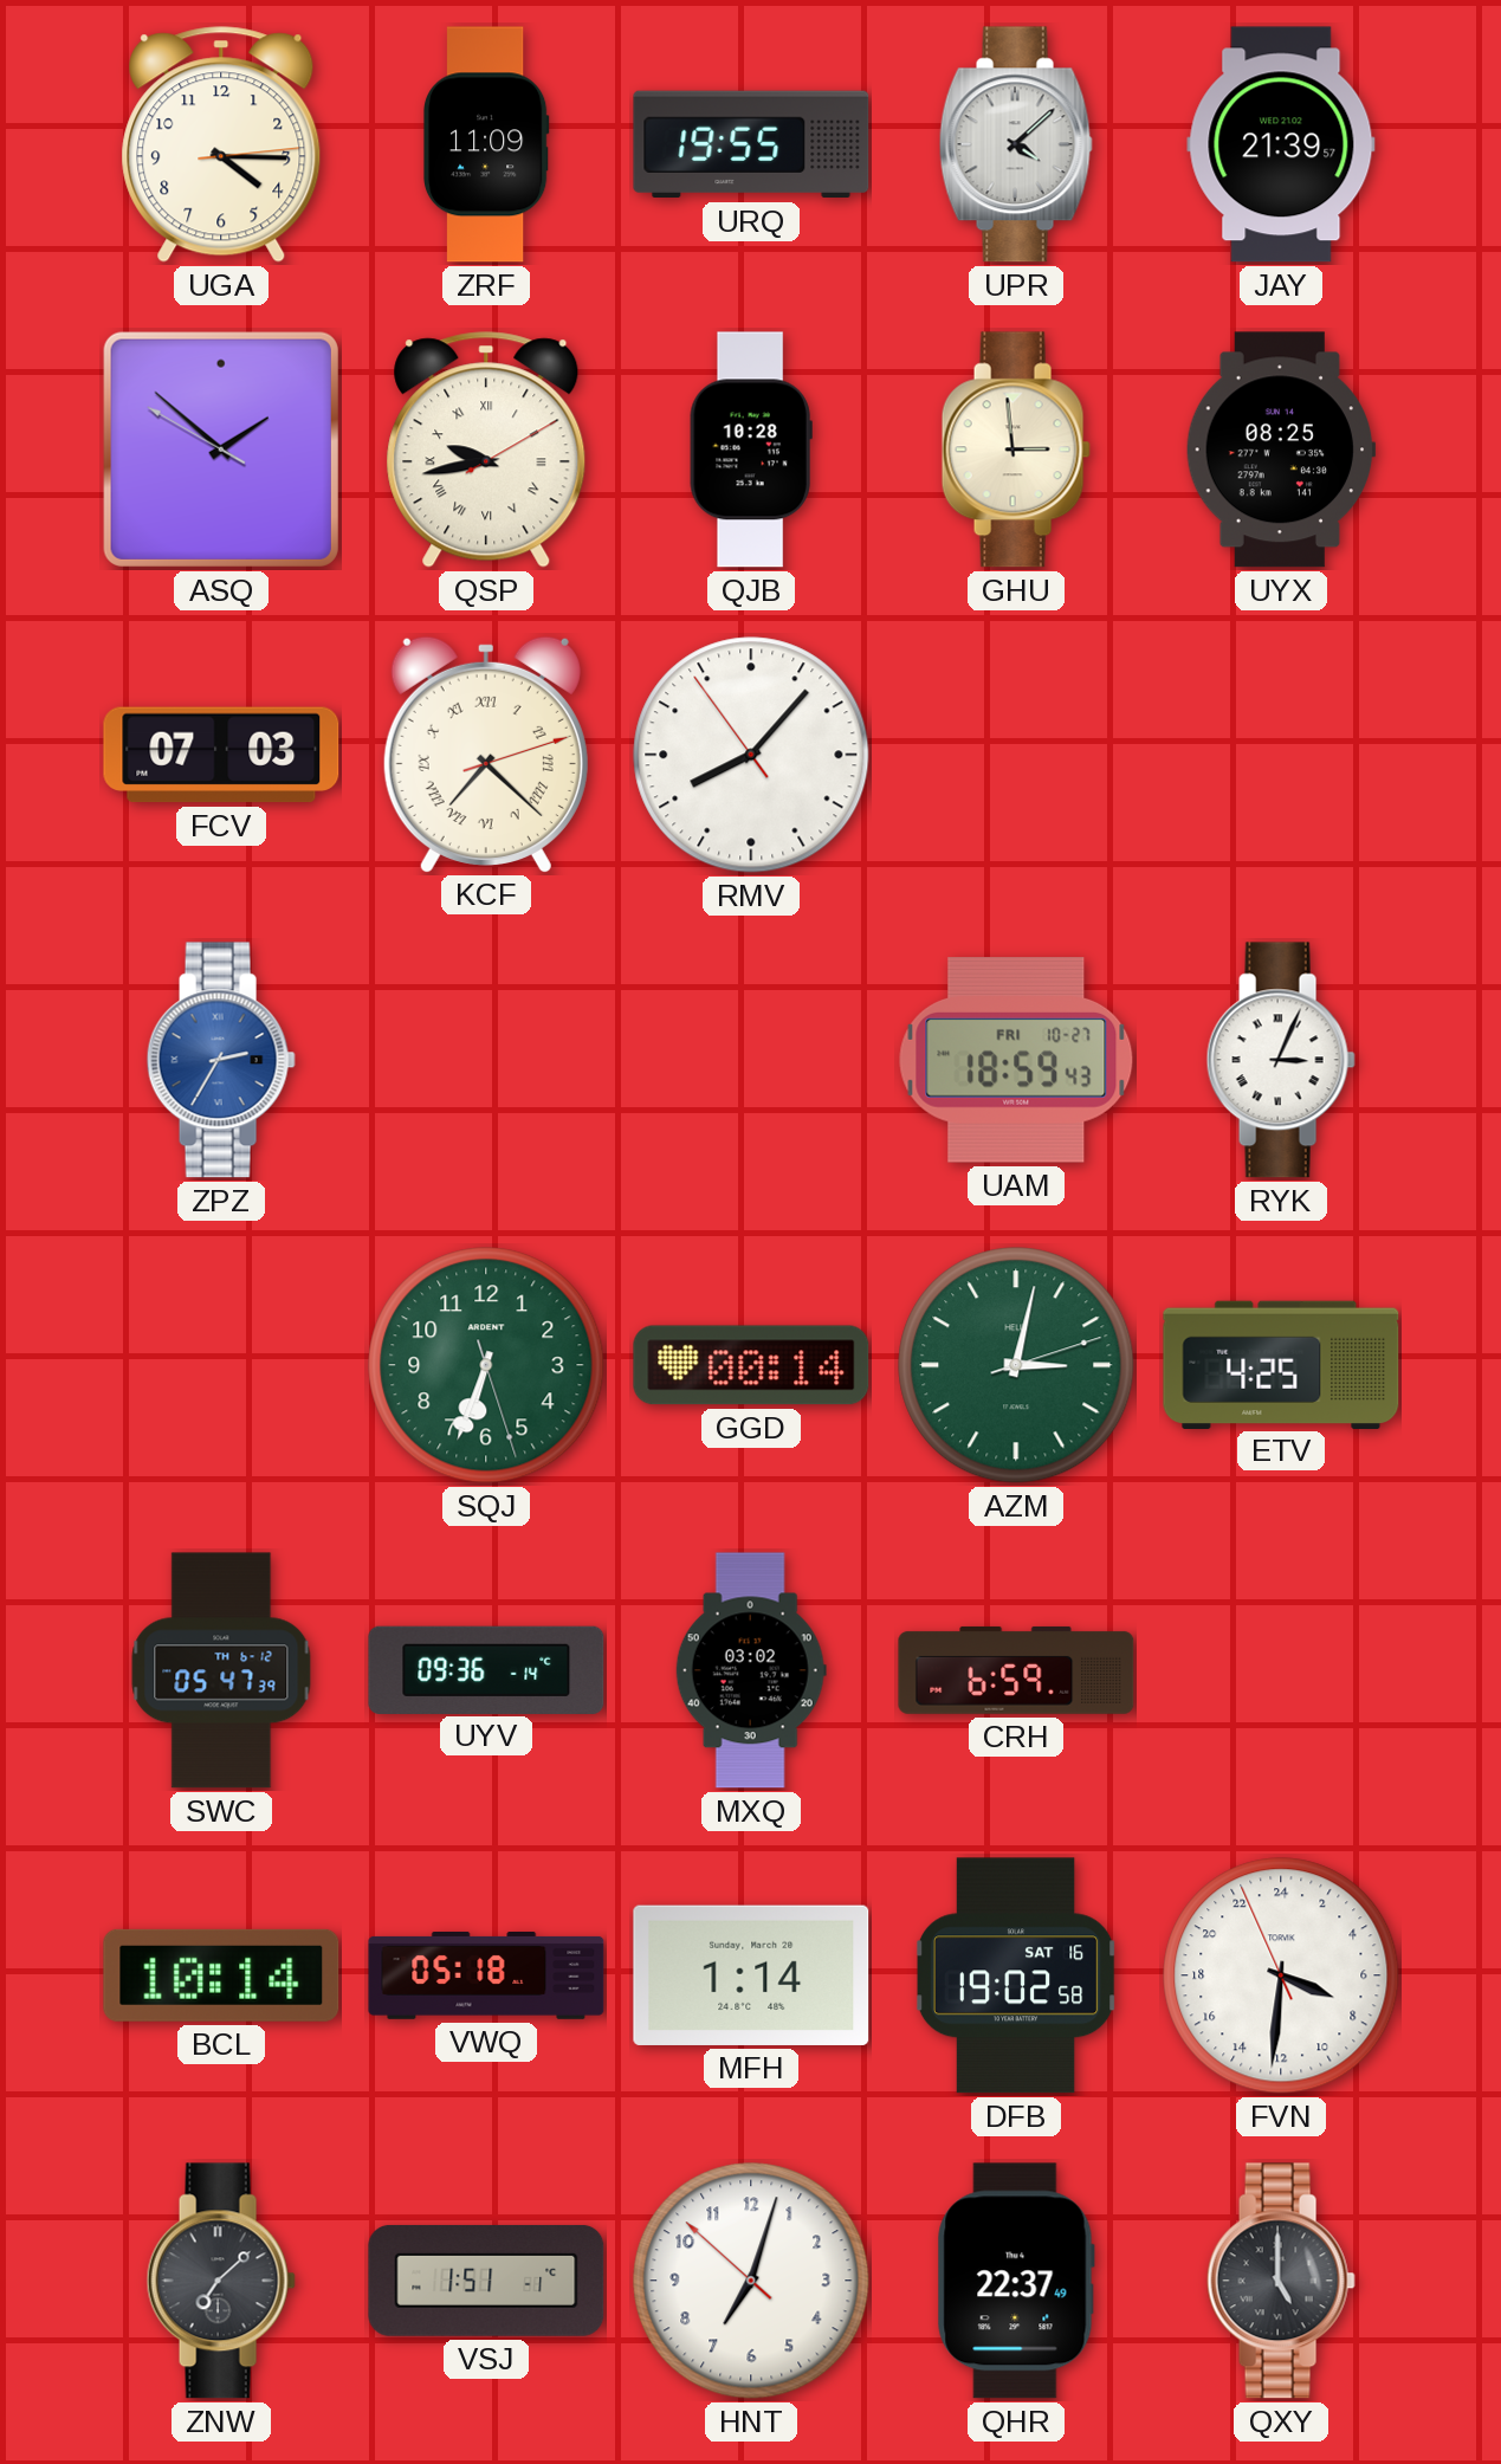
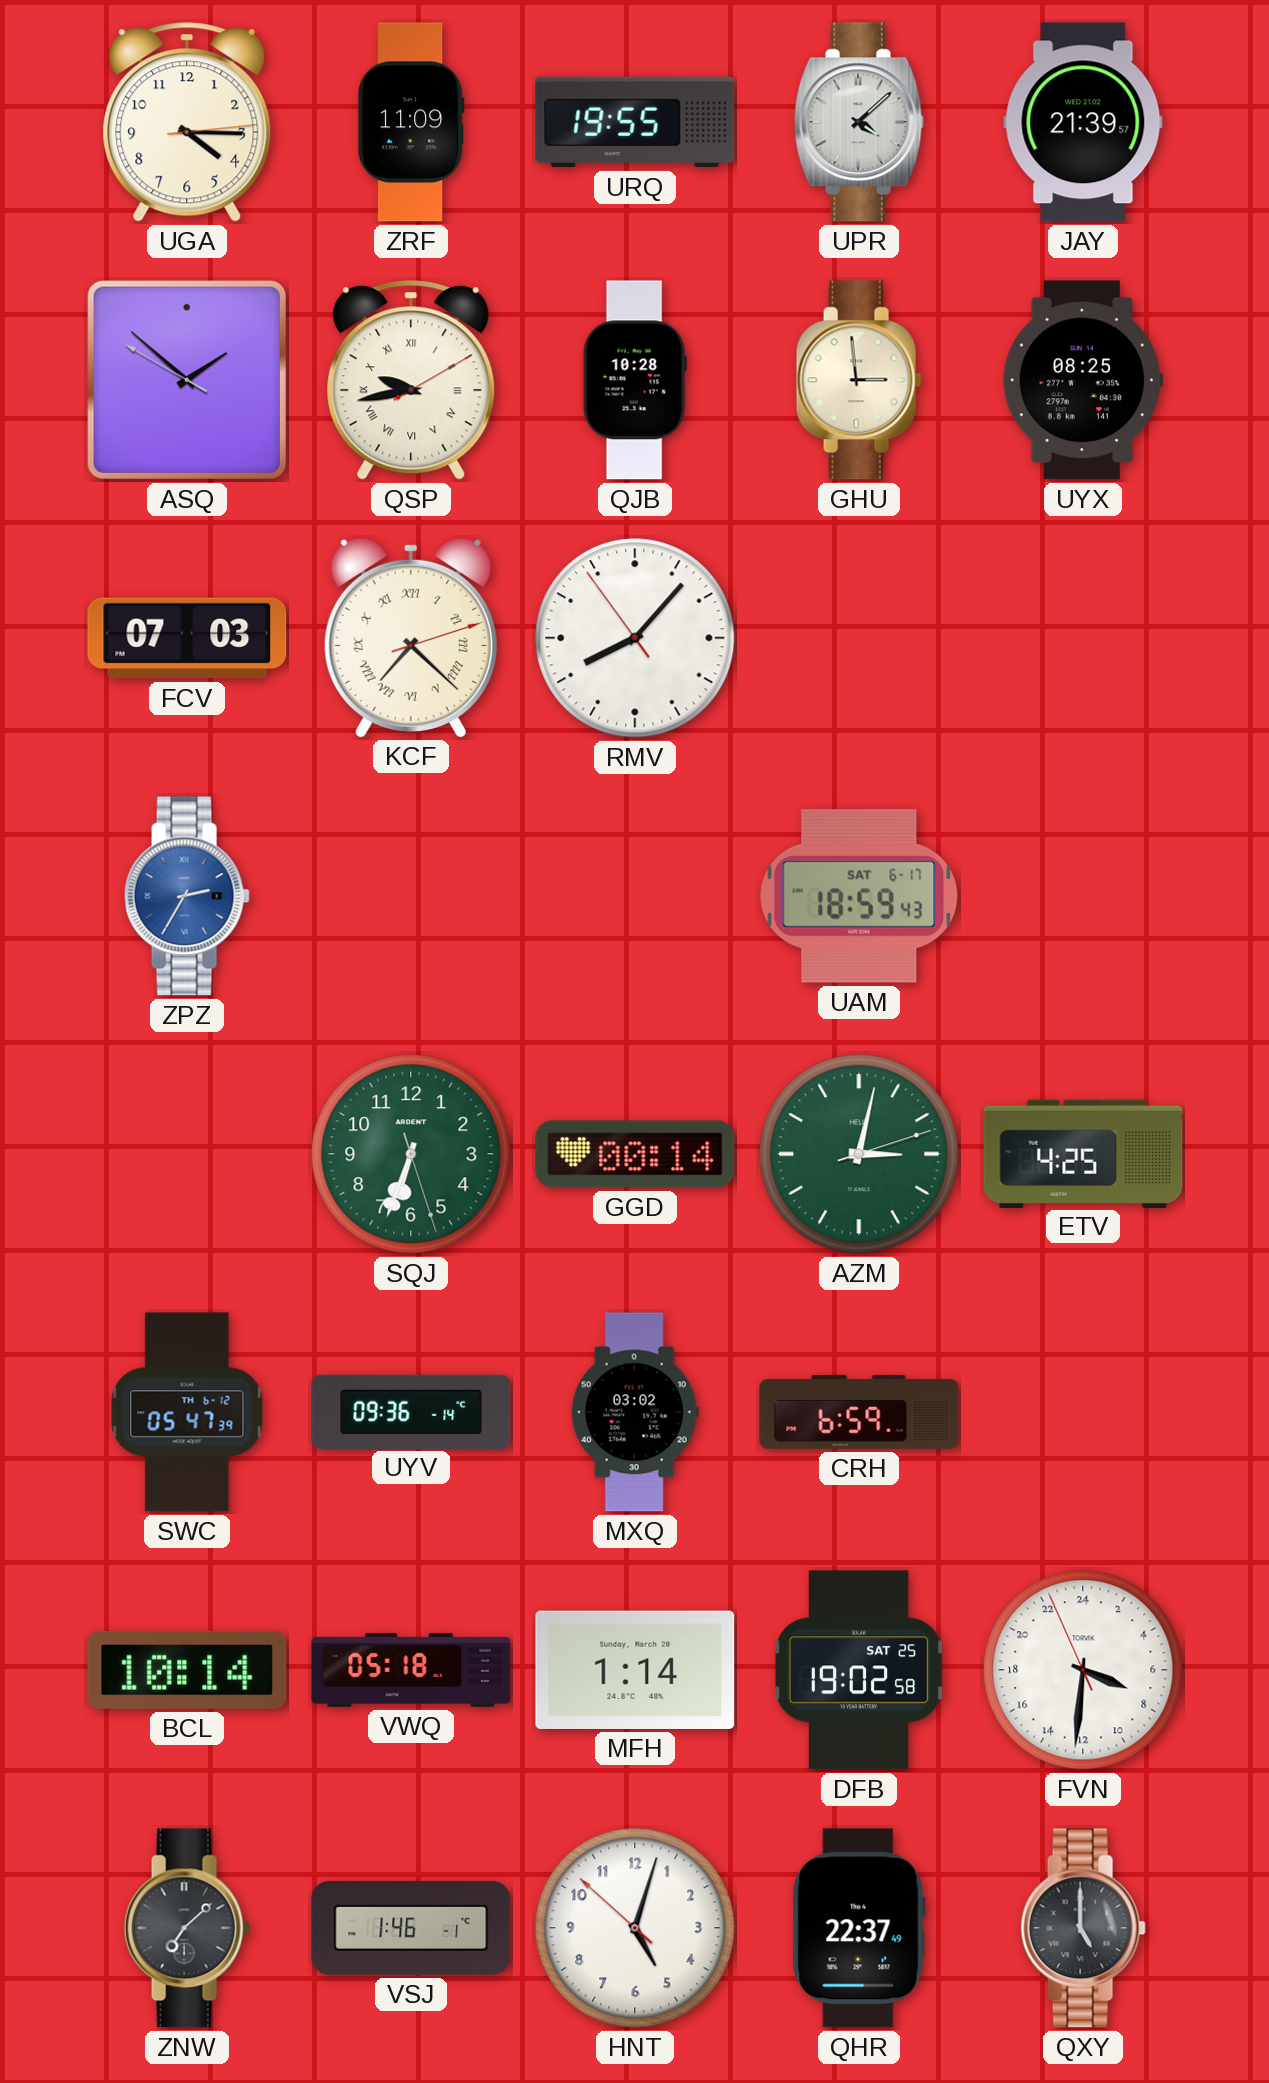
UAM date: FRI 10-27 -> SAT 6-17
RYK: 3:04 -> none
DFB date: SAT 16 -> SAT 25
VSJ: 1:51 -> 1:46
HNT: 7:02 -> 5:02
